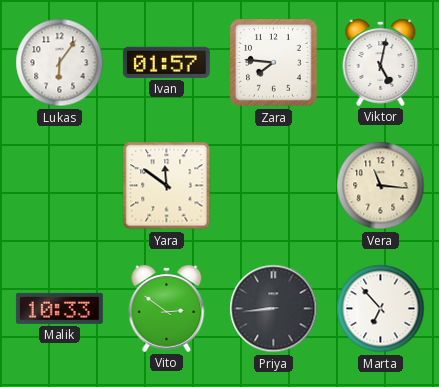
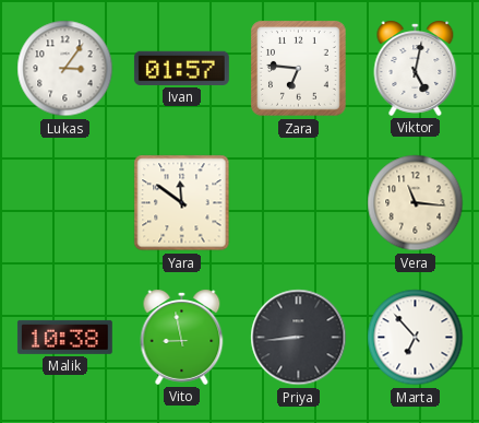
Lukas: 6:06 -> 3:06
Zara: 7:46 -> 6:46
Malik: 10:33 -> 10:38
Vito: 2:51 -> 8:58
